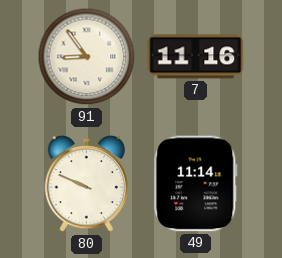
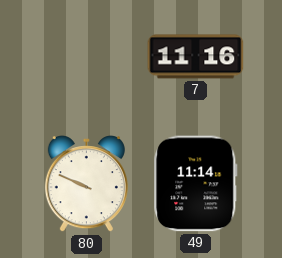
91: 8:54 -> none
